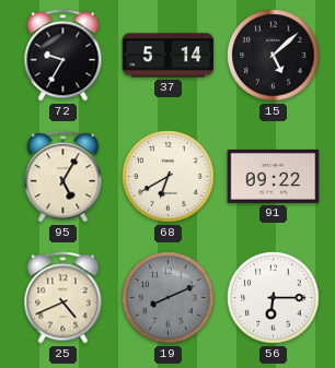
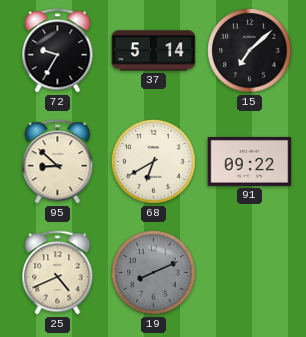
15: 5:08 -> 7:08
95: 5:05 -> 8:52
56: 6:15 -> none
